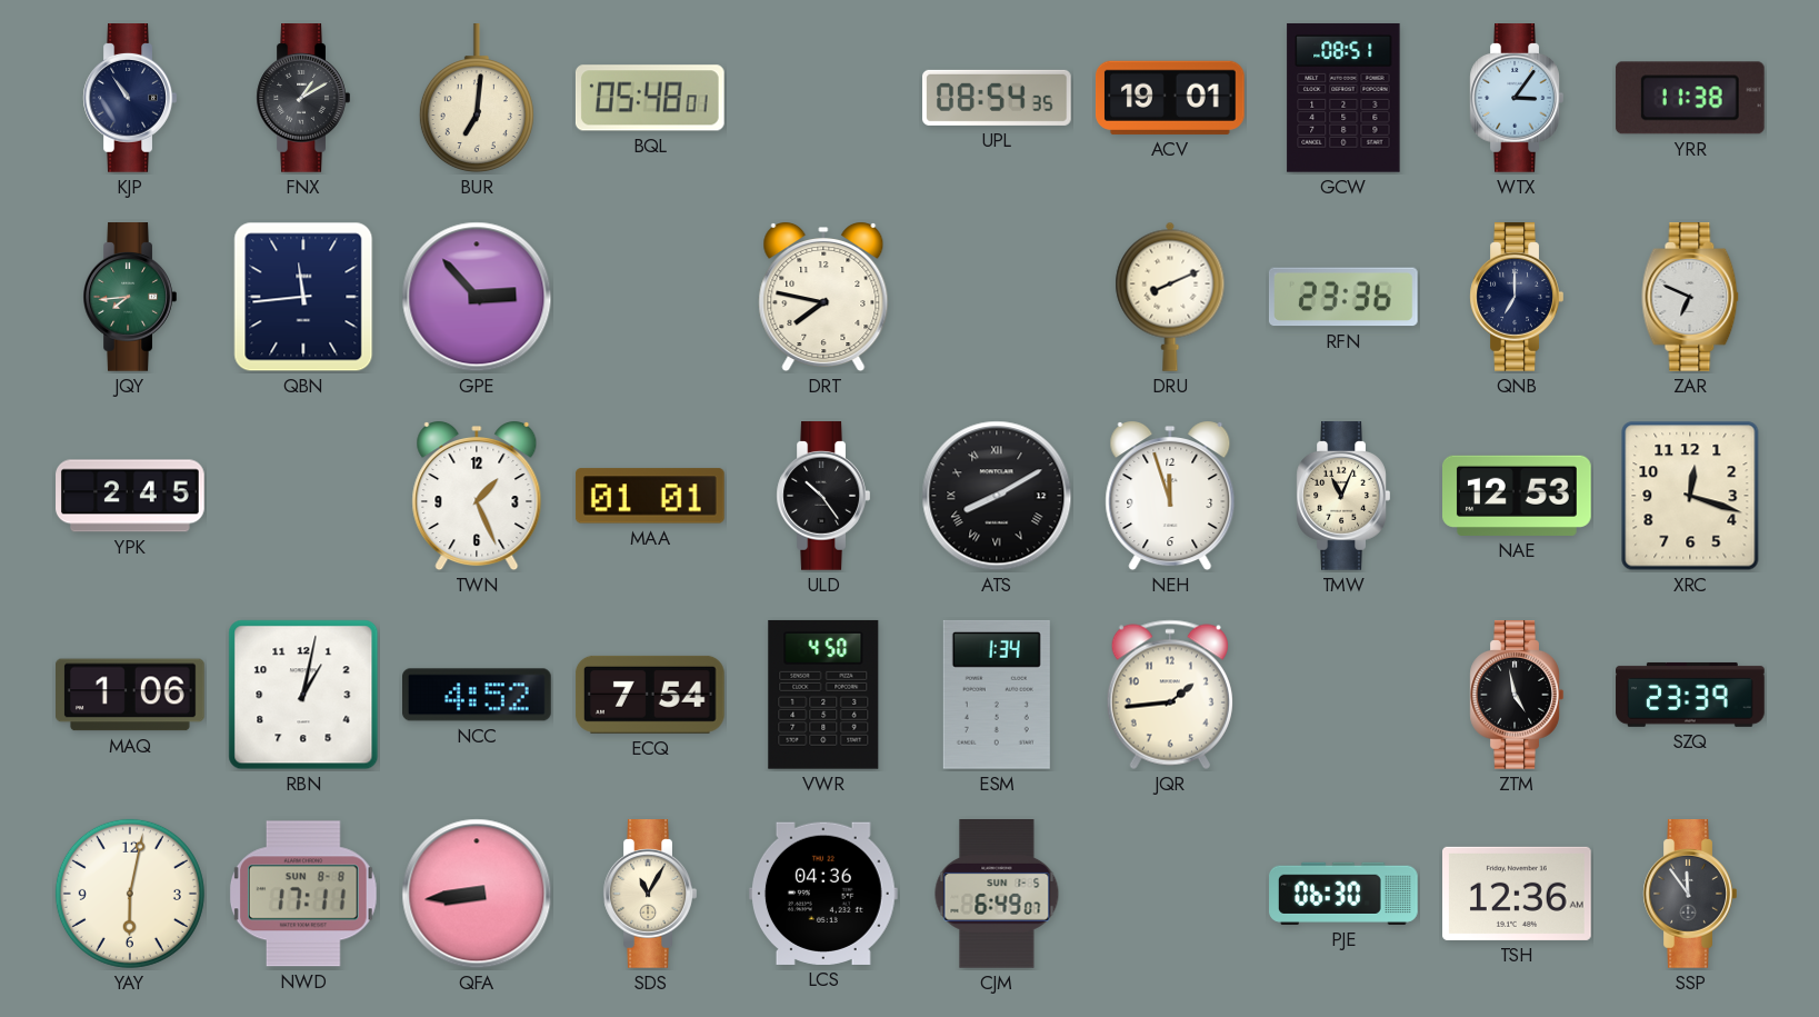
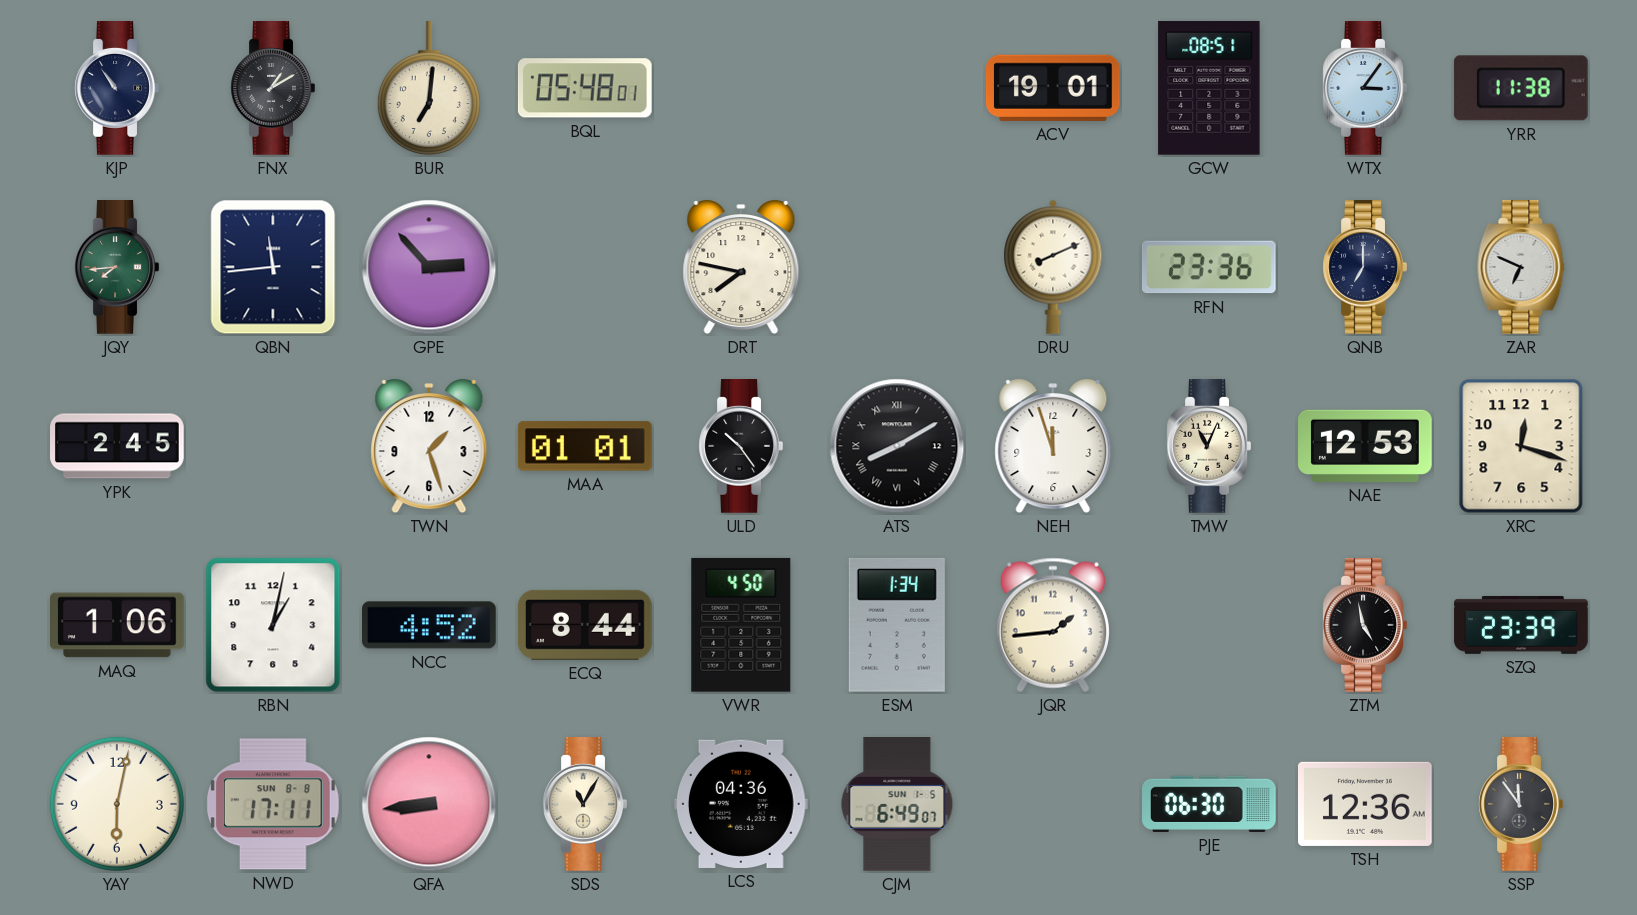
UPL: 08:54 -> none
TWN: 1:26 -> 1:27
ECQ: 7:54 -> 8:44
